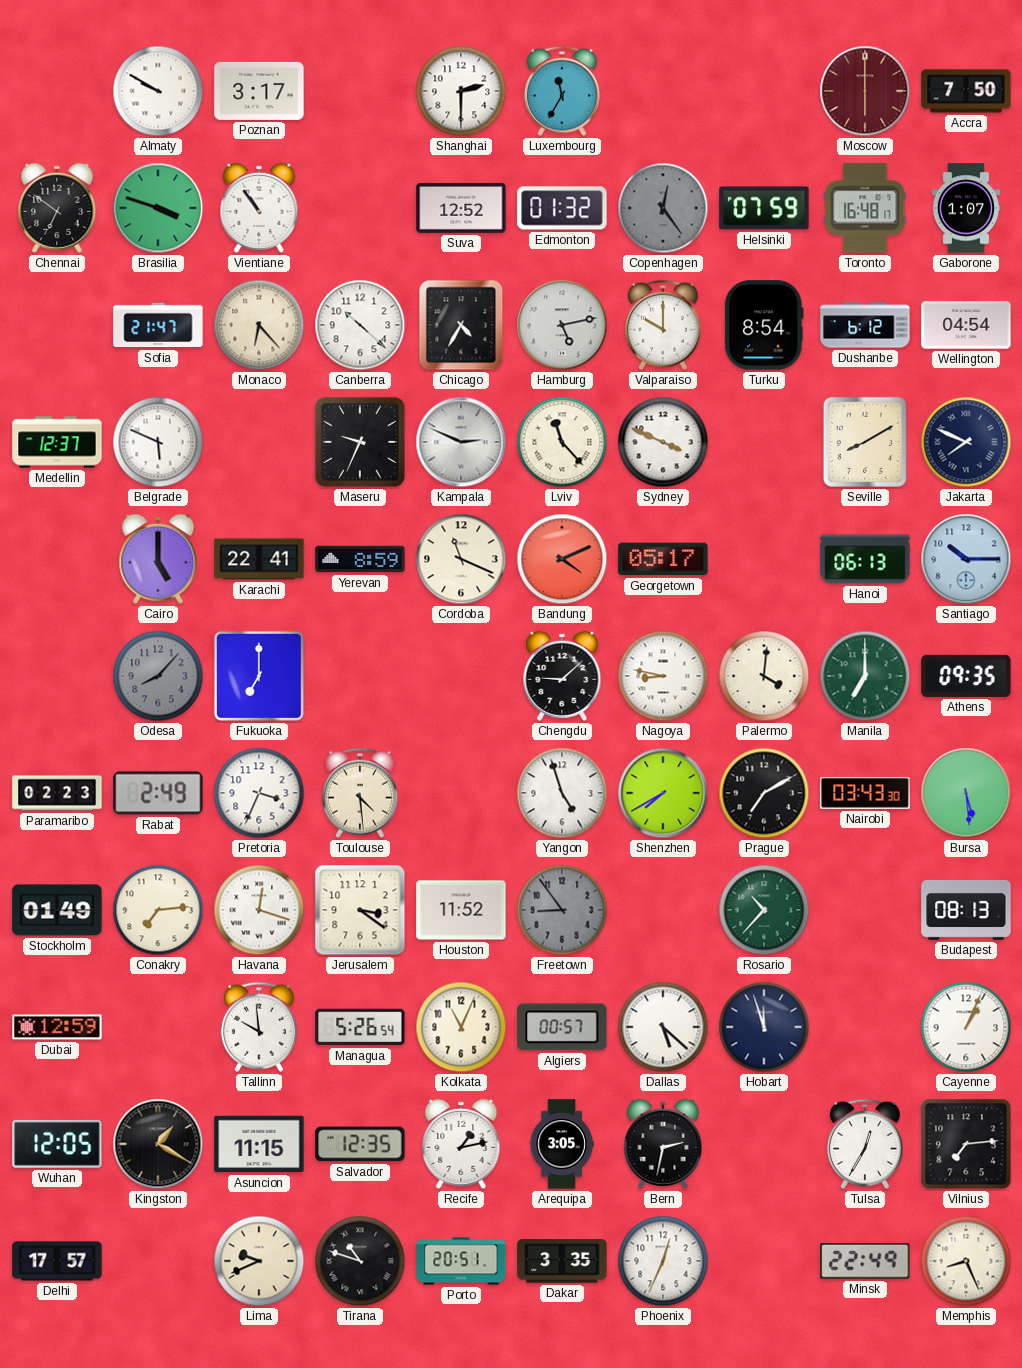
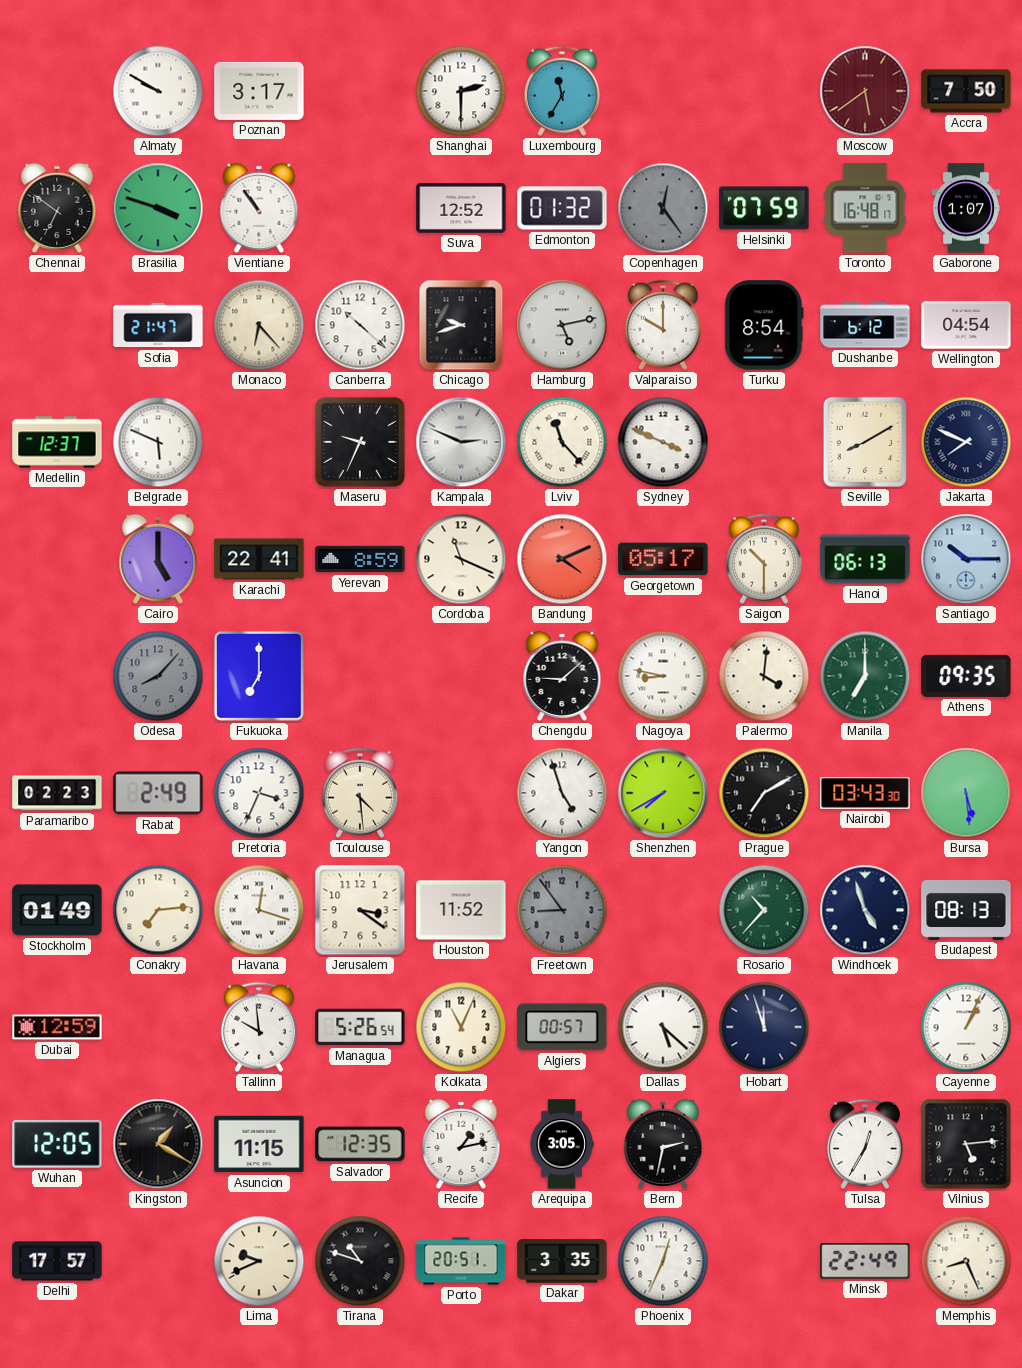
Moscow: 6:00 -> 5:39
Chicago: 4:35 -> 9:42
Saigon: none -> 10:30
Windhoek: none -> 4:57
Vilnius: 7:14 -> 5:14
